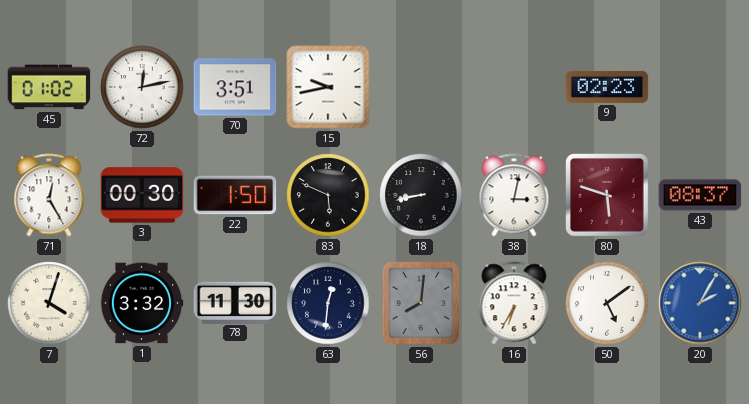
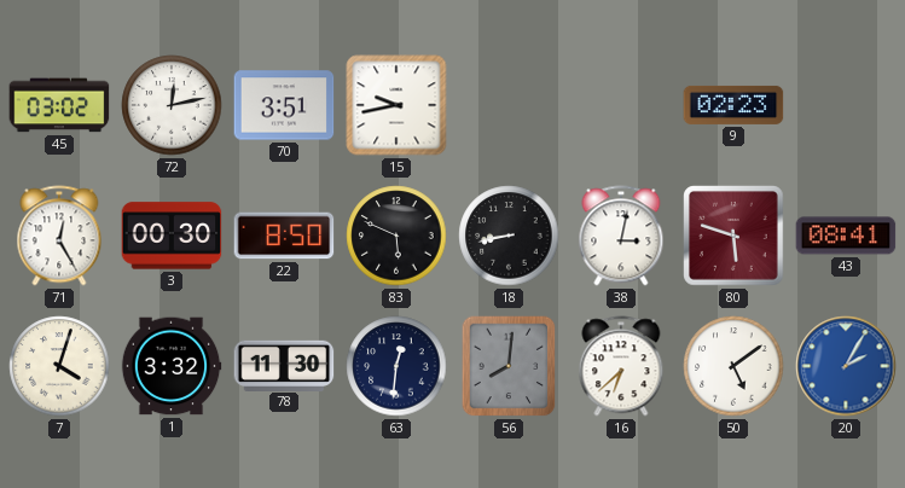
45: 01:02 -> 03:02
22: 1:50 -> 8:50
43: 08:37 -> 08:41
16: 6:35 -> 6:38
